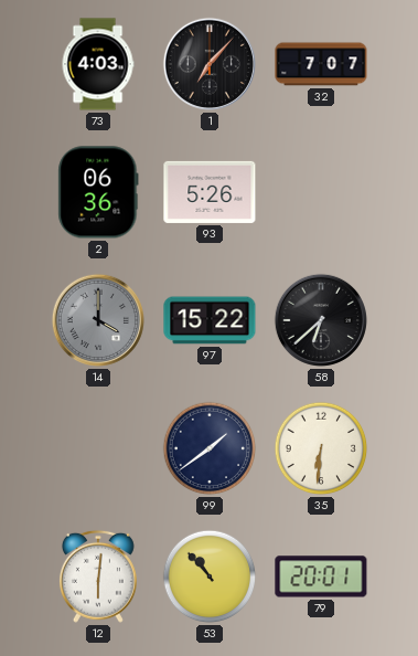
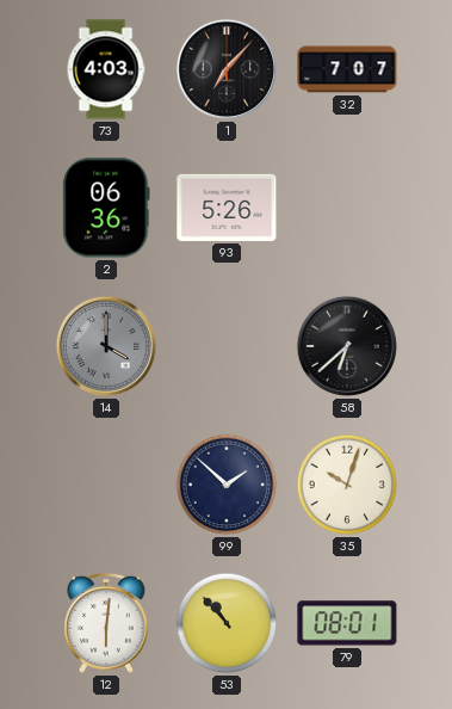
97: 15:22 -> none
99: 1:39 -> 1:52
35: 6:31 -> 10:03
79: 20:01 -> 08:01
